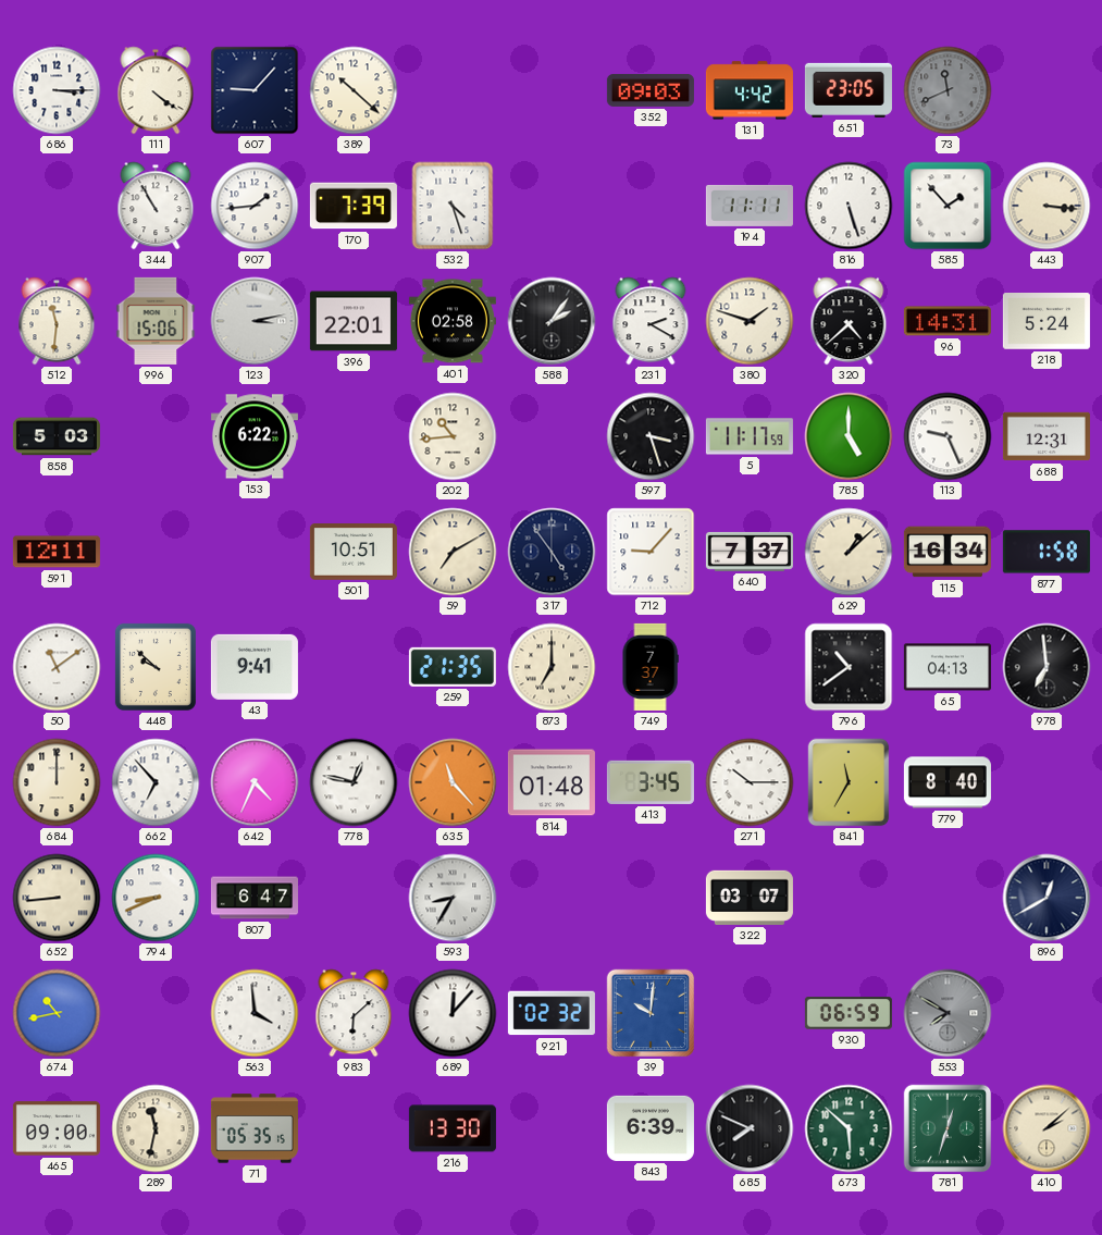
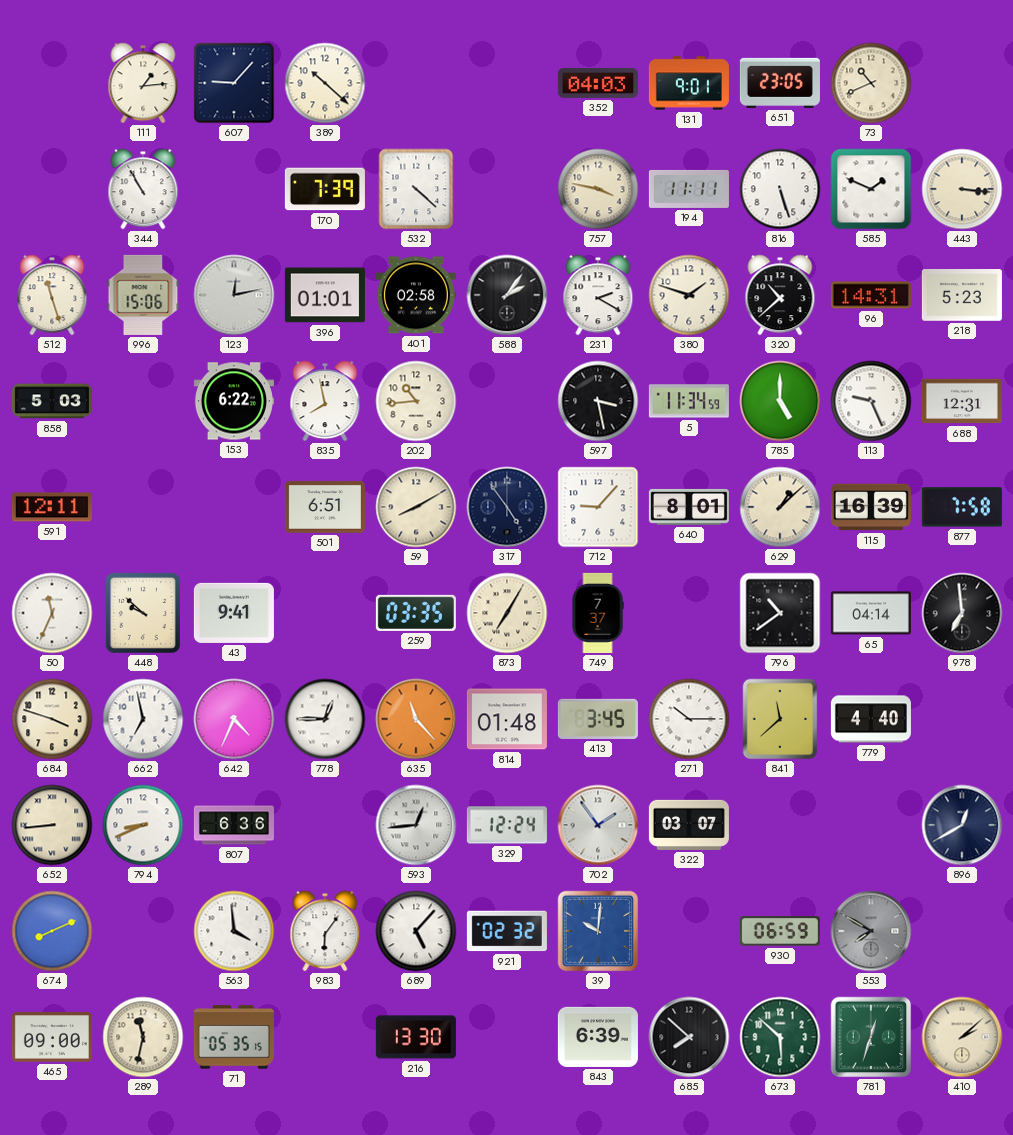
686: 3:15 -> none
111: 4:21 -> 1:14
352: 09:03 -> 04:03
131: 4:42 -> 9:01
73: 11:41 -> 10:41
73 dial: grey -> cream
907: 1:44 -> none
532: 4:27 -> 4:22
757: none -> 3:47
585: 1:53 -> 1:49
512: 11:31 -> 11:27
123: 3:13 -> 12:13
396: 22:01 -> 01:01
320: 4:38 -> 10:38
218: 5:24 -> 5:23
835: none -> 7:58
597: 3:27 -> 3:28
5: 11:17 -> 11:34
501: 10:51 -> 6:51
59: 7:10 -> 8:10
640: 7:37 -> 8:01
115: 16:34 -> 16:39
877: 1:58 -> 7:58
50: 11:09 -> 11:34
259: 21:35 -> 03:35
873: 7:00 -> 7:05
65: 04:13 -> 04:14
684: 12:00 -> 3:48
662: 6:53 -> 6:58
778: 12:47 -> 12:45
841: 11:35 -> 11:38
779: 8:40 -> 4:40
807: 6:47 -> 6:36
593: 8:35 -> 12:44
329: none -> 12:24
702: none -> 1:54
674: 10:43 -> 8:11
983: 6:08 -> 6:06
689: 12:07 -> 5:07
685: 7:49 -> 7:52
